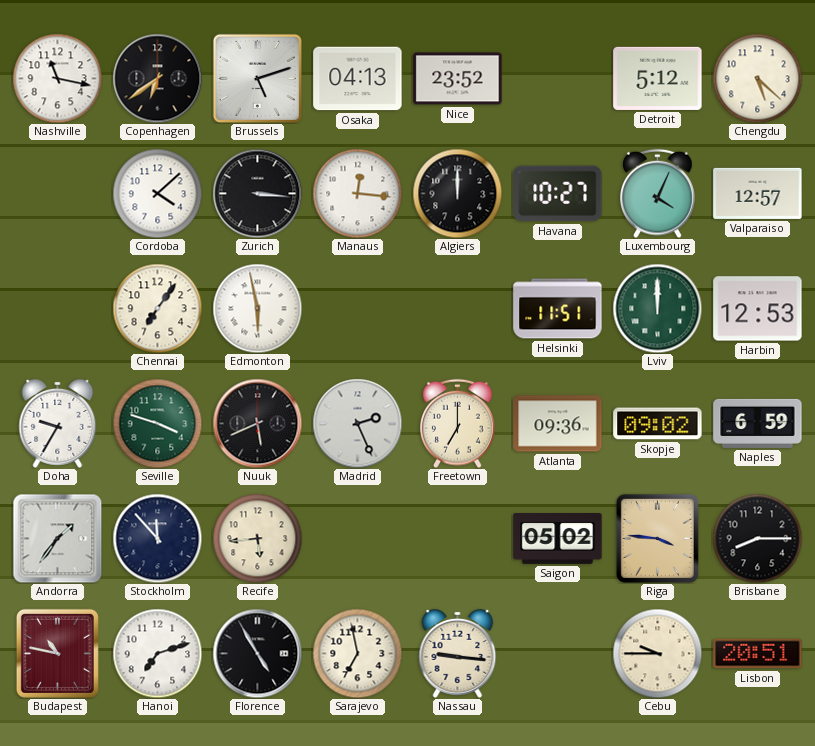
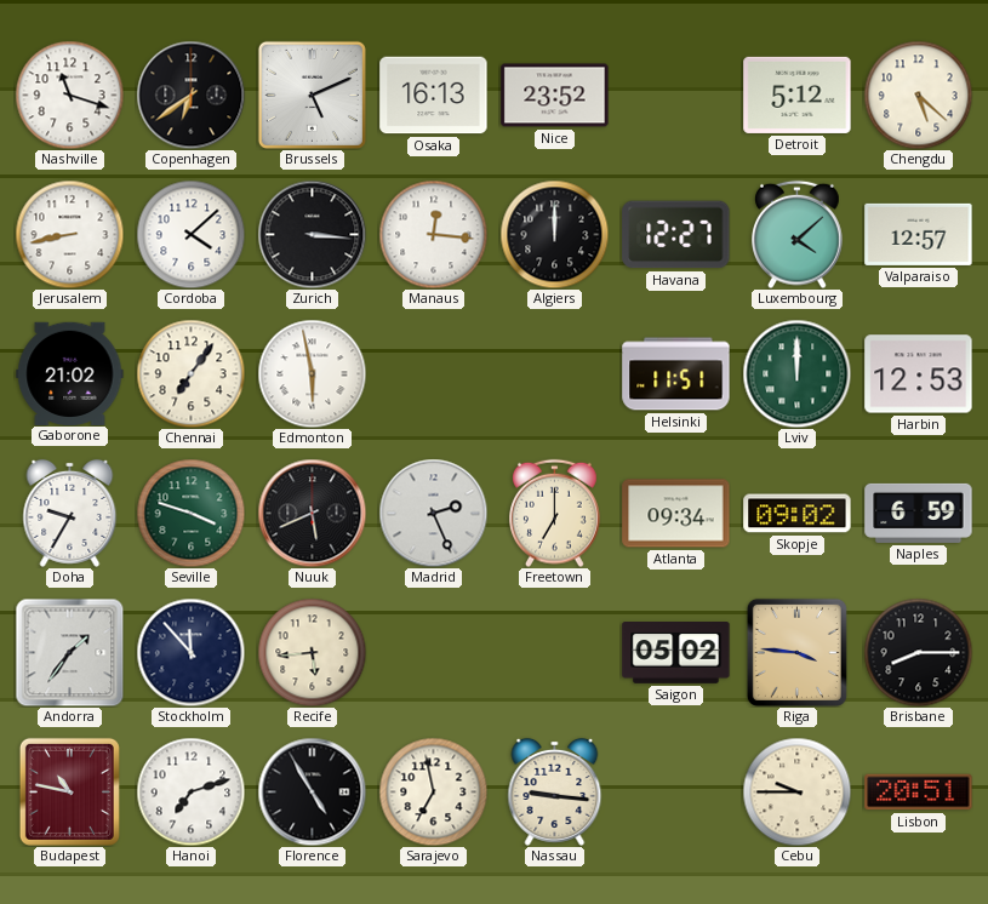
Nashville: 11:17 -> 11:18
Brussels: 5:12 -> 5:11
Osaka: 04:13 -> 16:13
Jerusalem: none -> 8:43
Havana: 10:27 -> 12:27
Luxembourg: 4:04 -> 4:08
Gaborone: none -> 21:02
Atlanta: 09:36 -> 09:34
